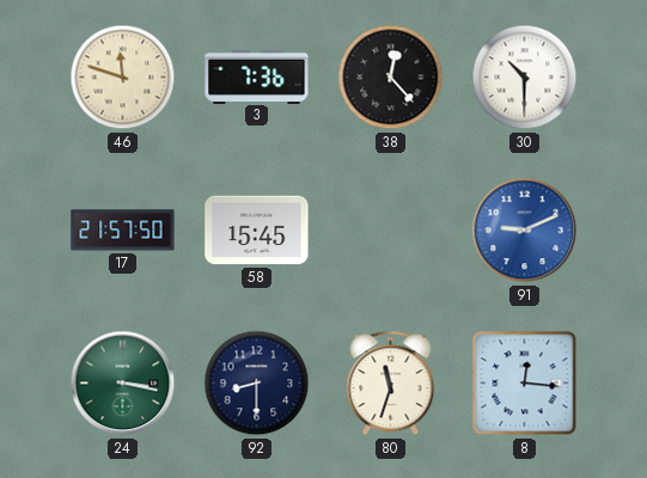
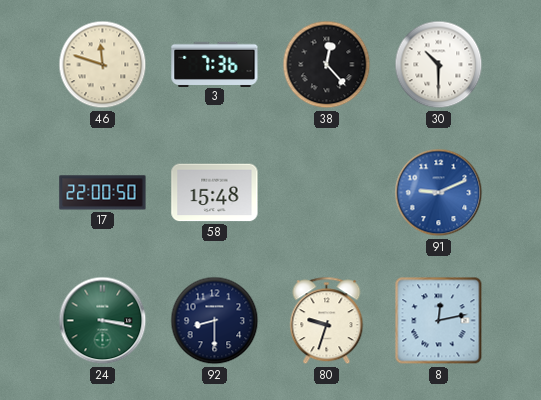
17: 21:57 -> 22:00
58: 15:45 -> 15:48
80: 11:33 -> 9:33
8: 12:16 -> 12:13
